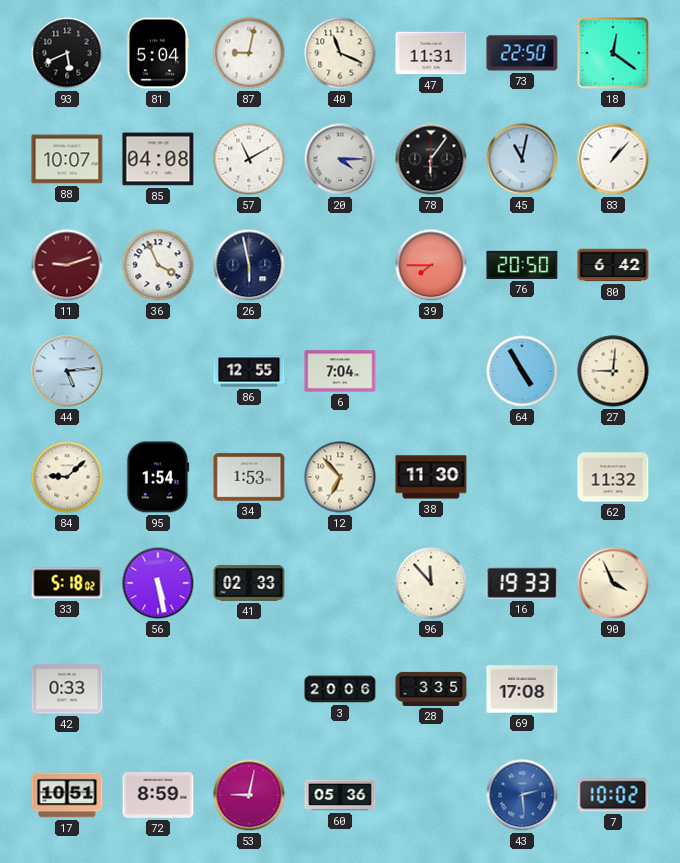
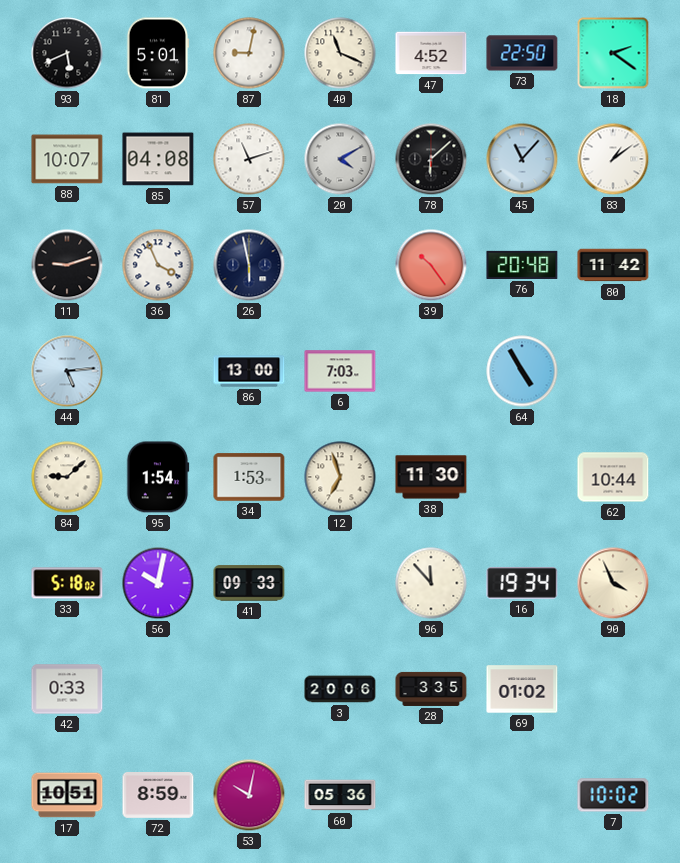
81: 5:04 -> 5:01
47: 11:31 -> 4:52
18: 12:21 -> 2:21
57: 11:10 -> 11:12
20: 4:15 -> 4:10
78: 6:06 -> 6:08
45: 11:02 -> 11:07
83: 1:07 -> 1:09
11 dial: burgundy -> black
39: 7:45 -> 10:24
76: 20:50 -> 20:48
80: 6:42 -> 11:42
86: 12:55 -> 13:00
6: 7:04 -> 7:03
27: 9:01 -> none
12: 6:53 -> 6:57
62: 11:32 -> 10:44
56: 5:28 -> 10:02
41: 02:33 -> 09:33
16: 19:33 -> 19:34
69: 17:08 -> 01:02
53: 9:02 -> 10:02
43: 2:29 -> none
